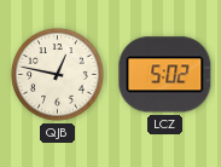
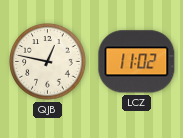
LCZ: 5:02 -> 11:02
